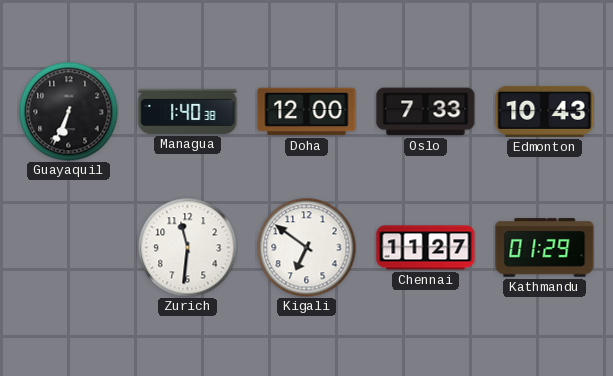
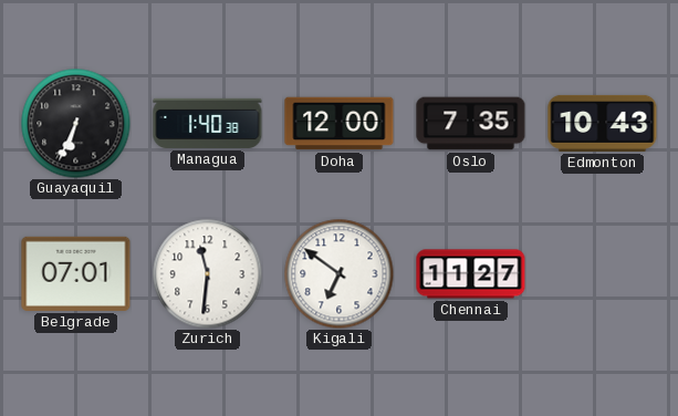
Oslo: 7:33 -> 7:35
Belgrade: none -> 07:01
Kathmandu: 01:29 -> none
